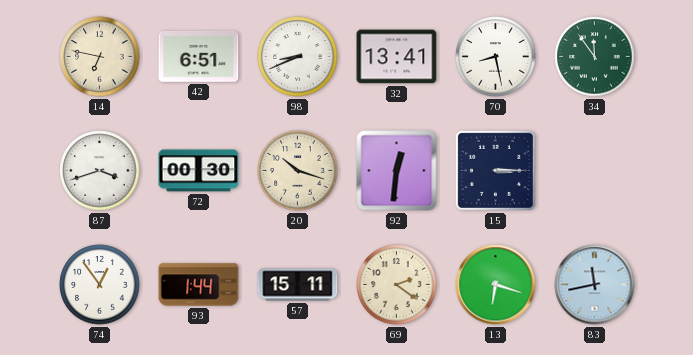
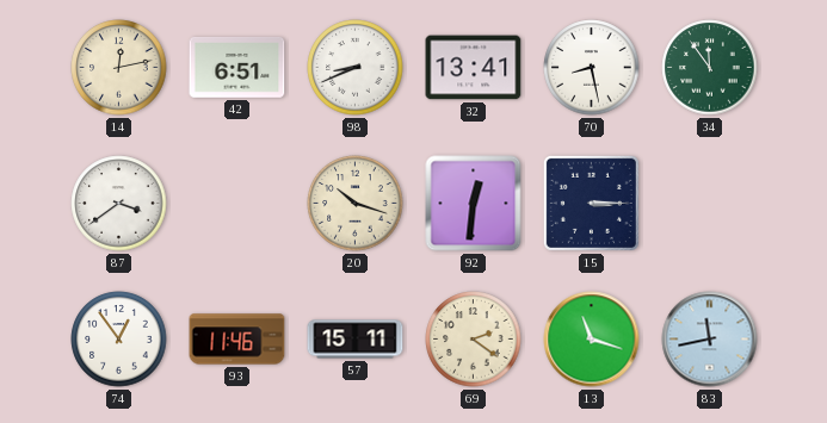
14: 6:47 -> 12:13
87: 3:42 -> 3:39
72: 00:30 -> none
93: 1:44 -> 11:46
13: 6:18 -> 11:18
